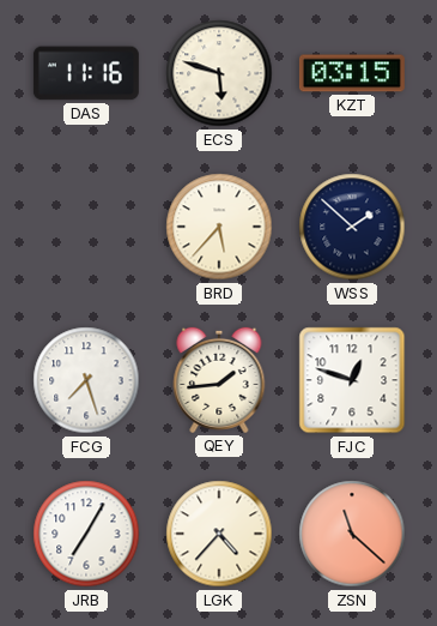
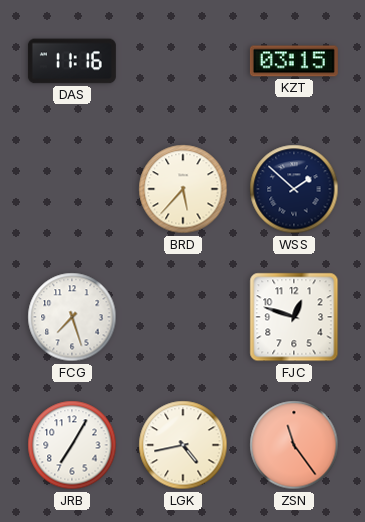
ECS: 5:48 -> none
QEY: 1:44 -> none
LGK: 4:37 -> 4:43
ZSN: 11:22 -> 11:24
